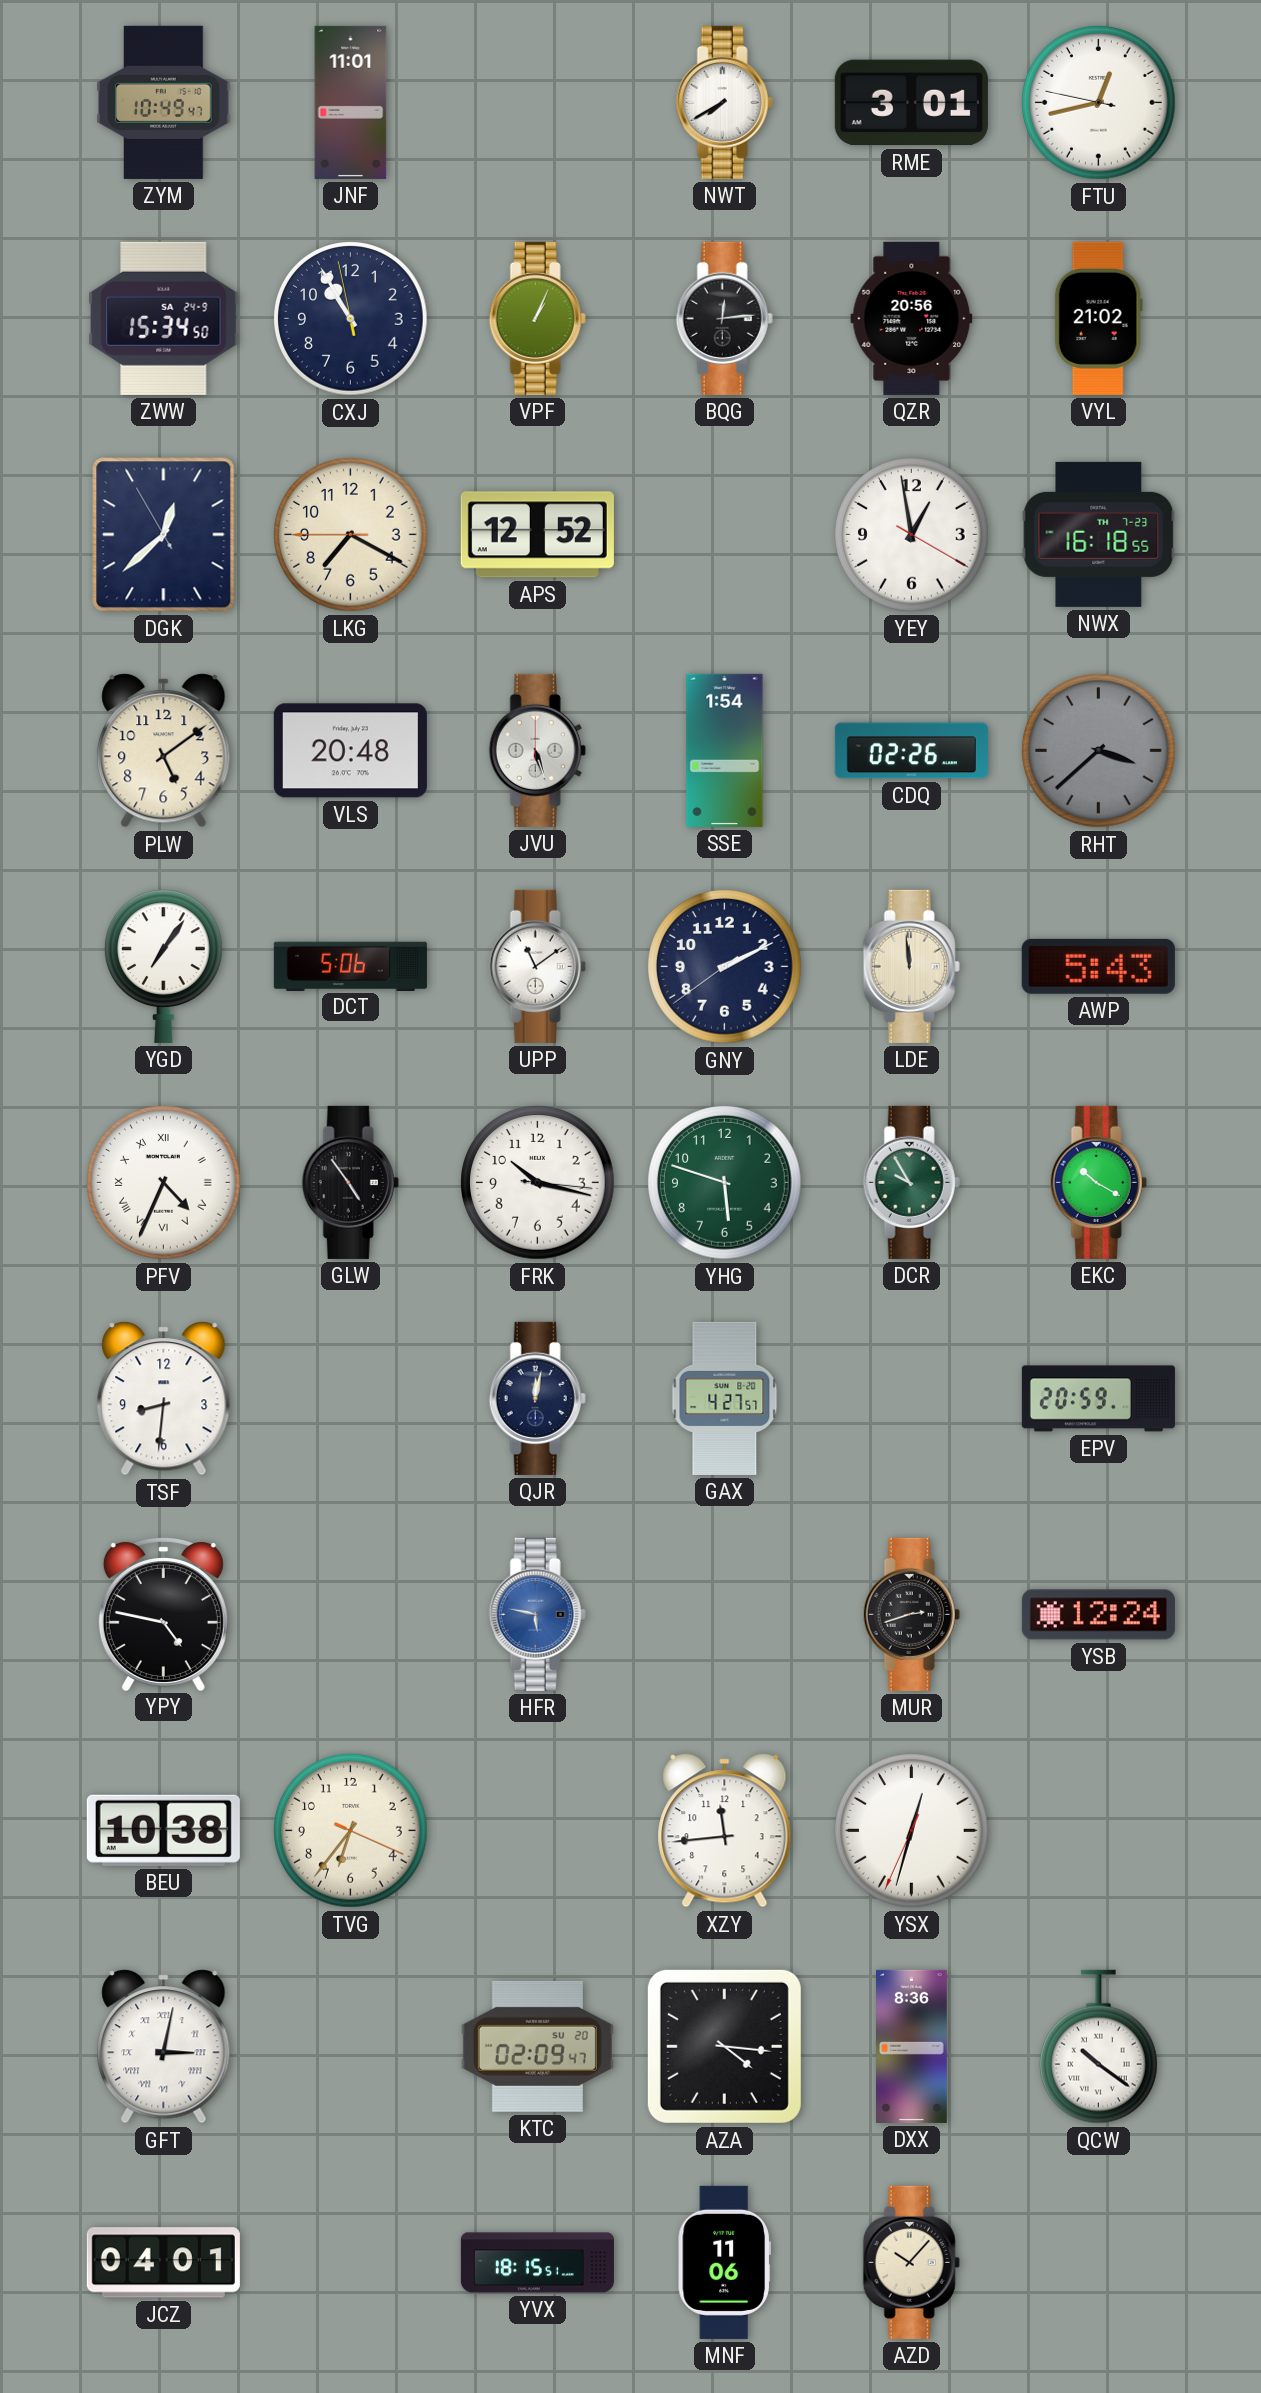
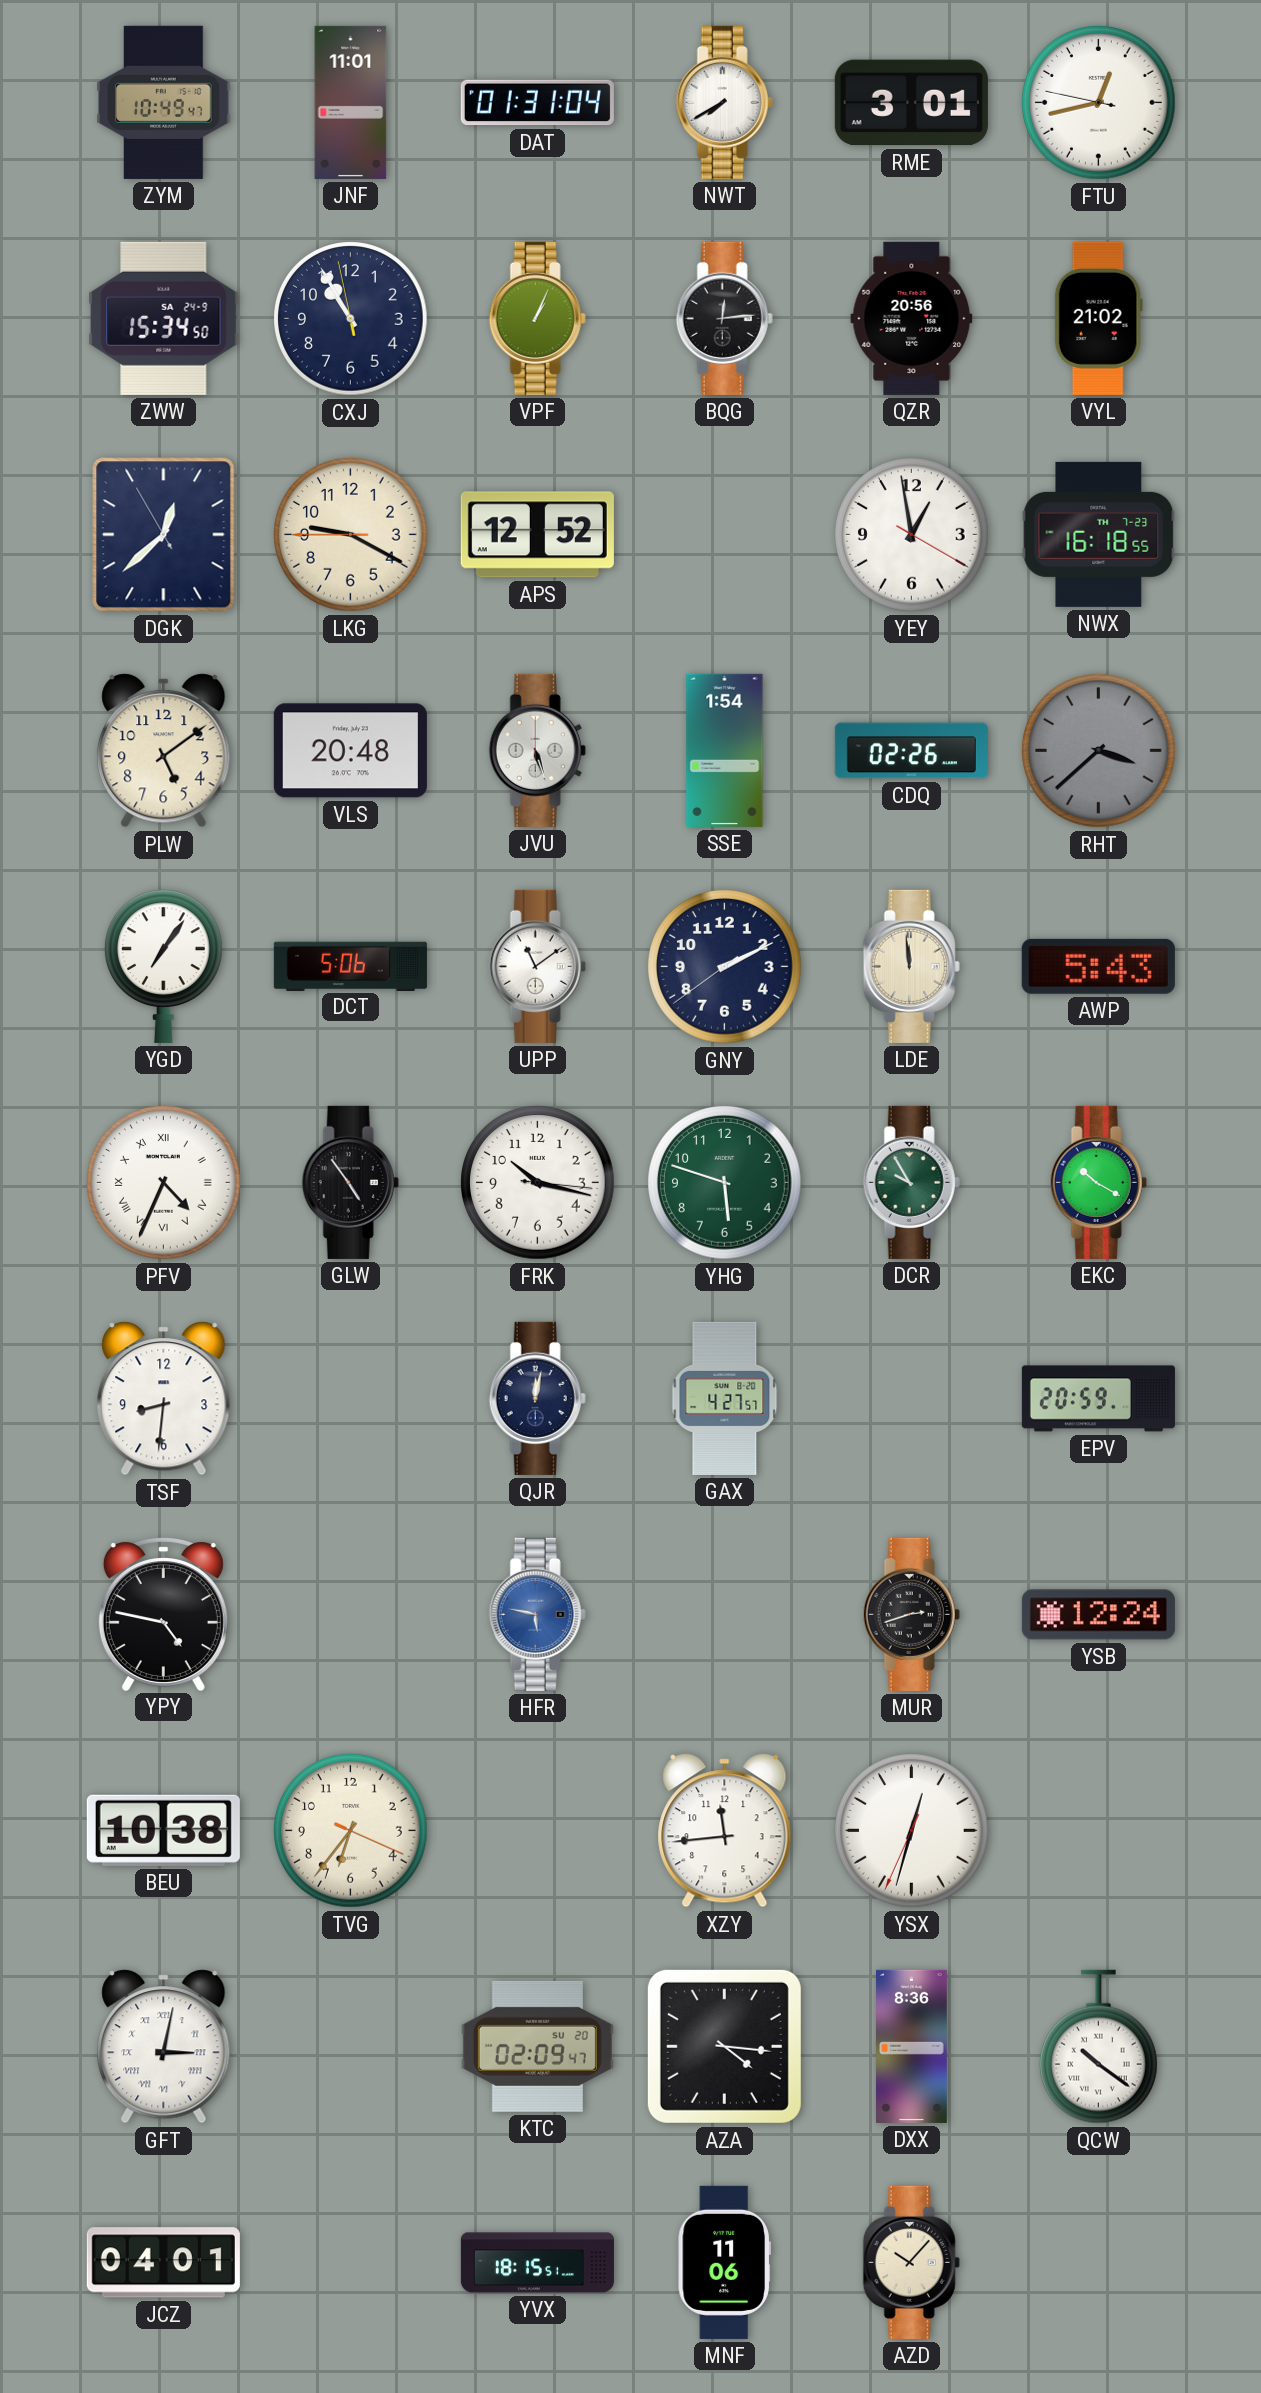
DAT: none -> 01:31
LKG: 7:19 -> 9:19
